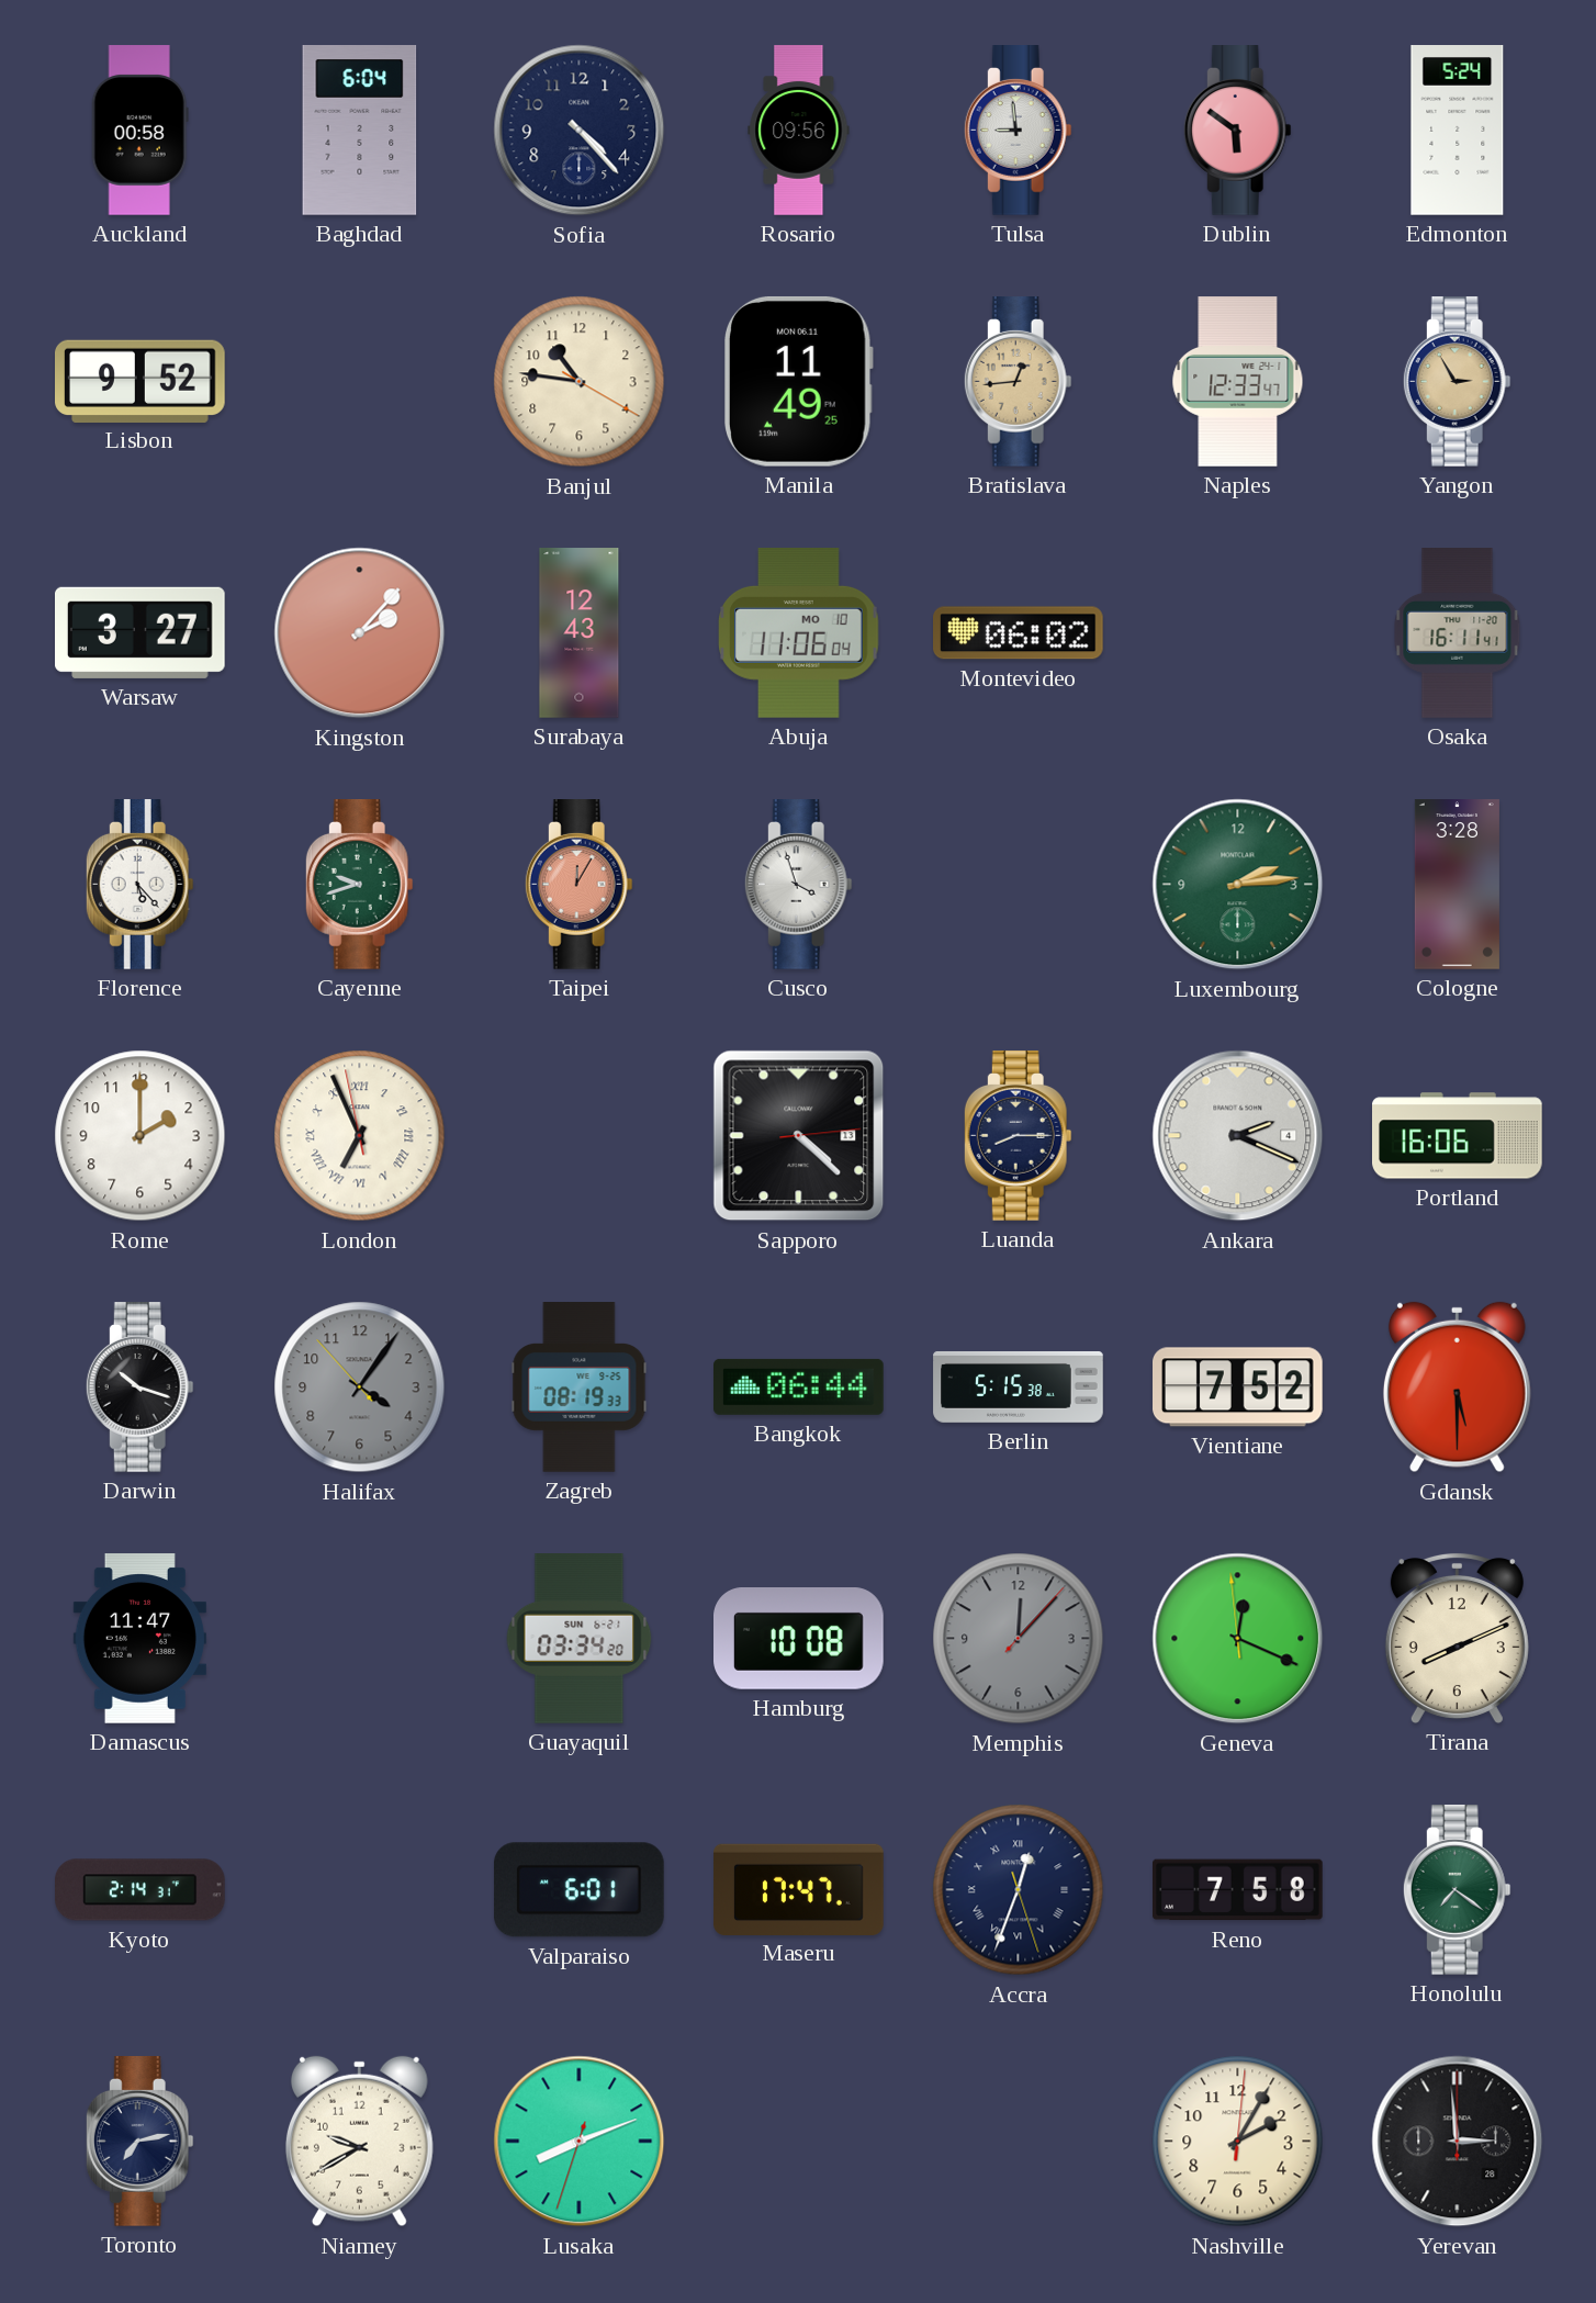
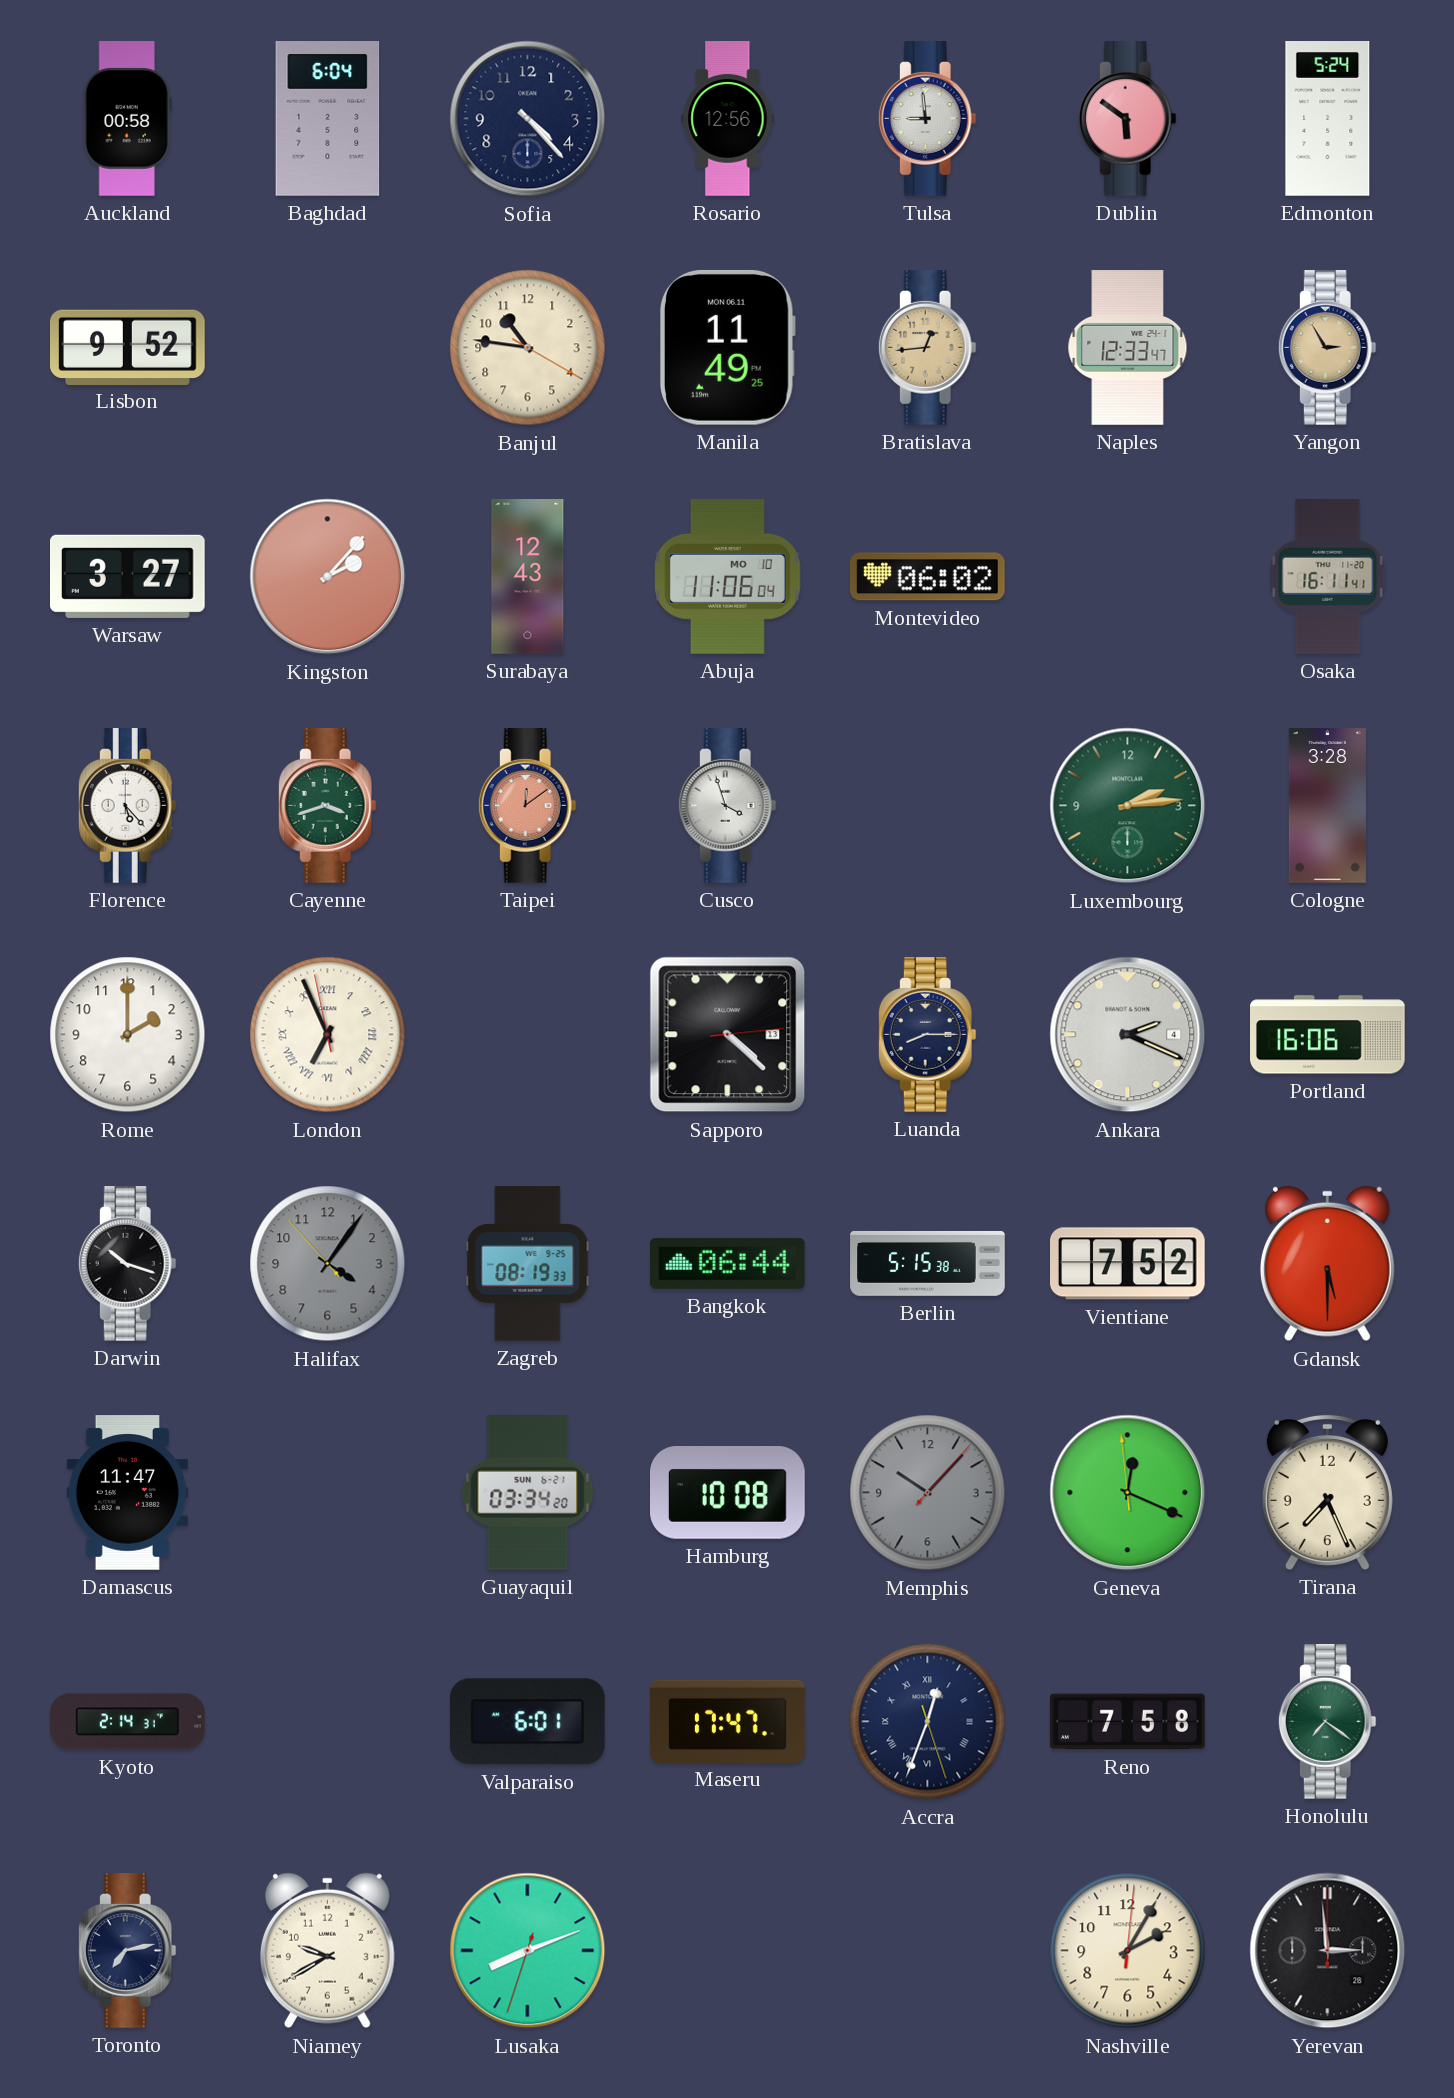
Rosario: 09:56 -> 12:56
Cayenne: 9:42 -> 3:42
Taipei: 12:05 -> 12:09
Memphis: 12:07 -> 10:07
Tirana: 8:11 -> 7:26
